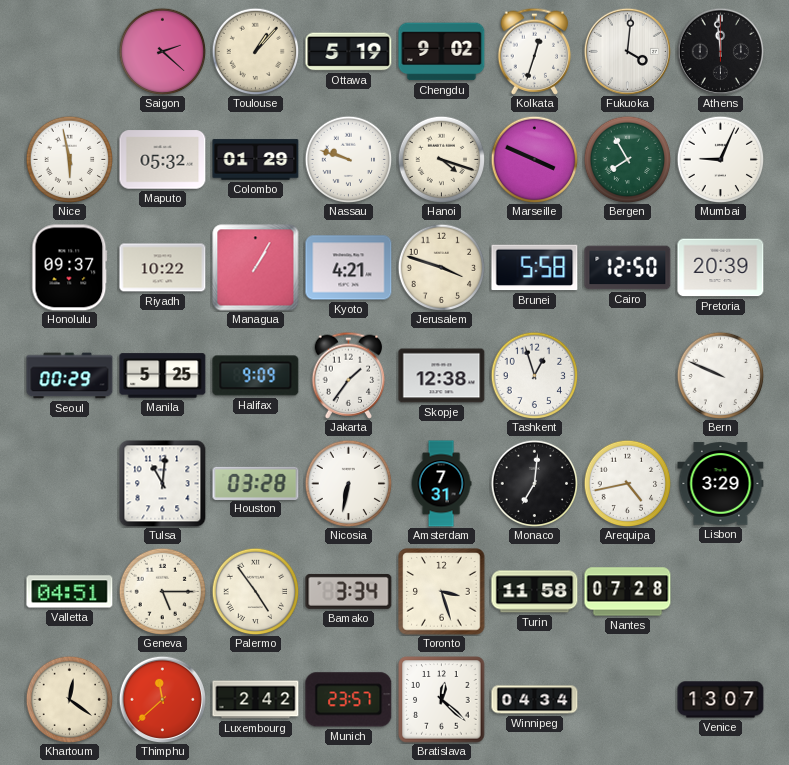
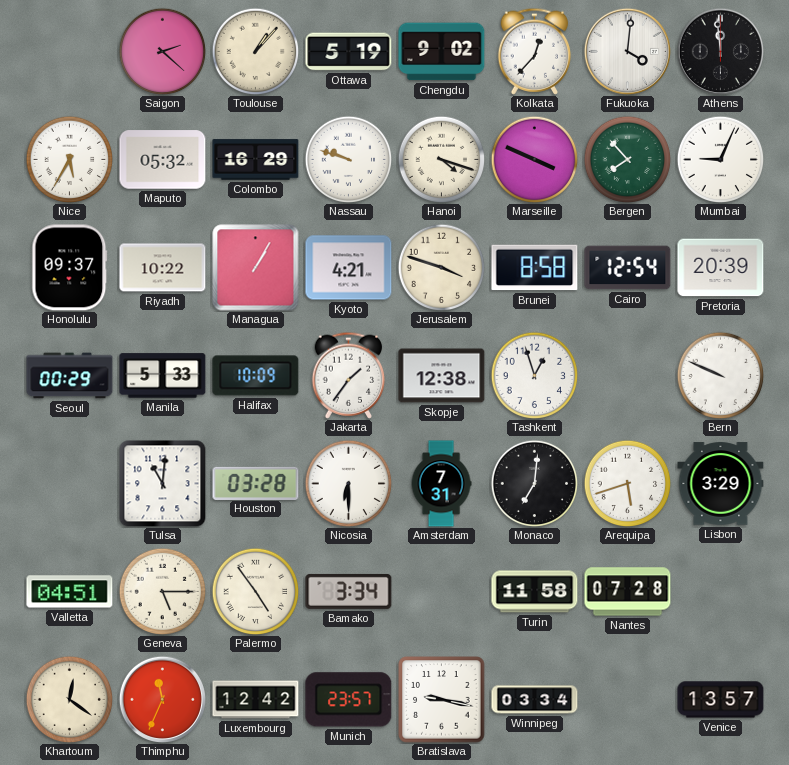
Kolkata: 12:33 -> 12:37
Nice: 5:58 -> 5:35
Colombo: 01:29 -> 16:29
Bergen: 7:55 -> 7:53
Brunei: 5:58 -> 8:58
Cairo: 12:50 -> 12:54
Manila: 5:25 -> 5:33
Halifax: 9:09 -> 10:09
Nicosia: 6:32 -> 6:30
Arequipa: 4:43 -> 5:42
Toronto: 3:27 -> none
Thimphu: 11:38 -> 11:34
Luxembourg: 2:42 -> 12:42
Bratislava: 12:22 -> 9:17
Winnipeg: 04:34 -> 03:34
Venice: 13:07 -> 13:57
